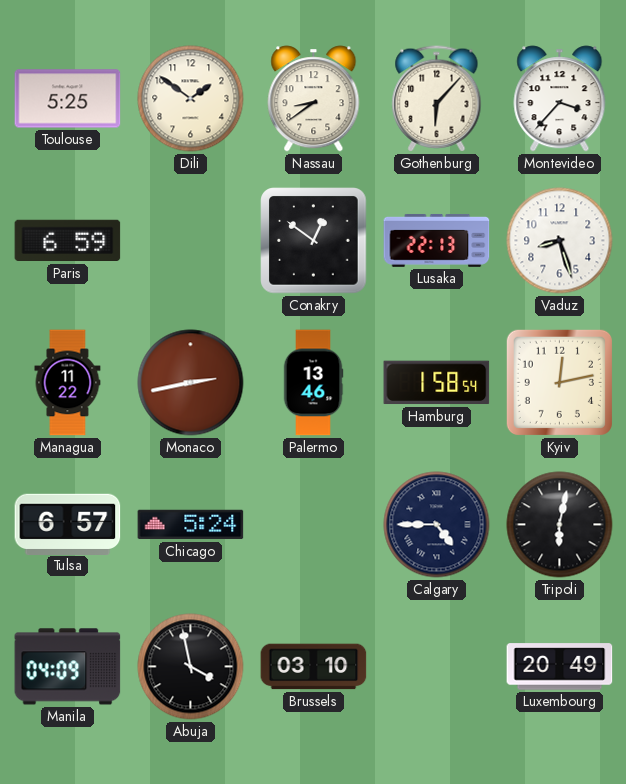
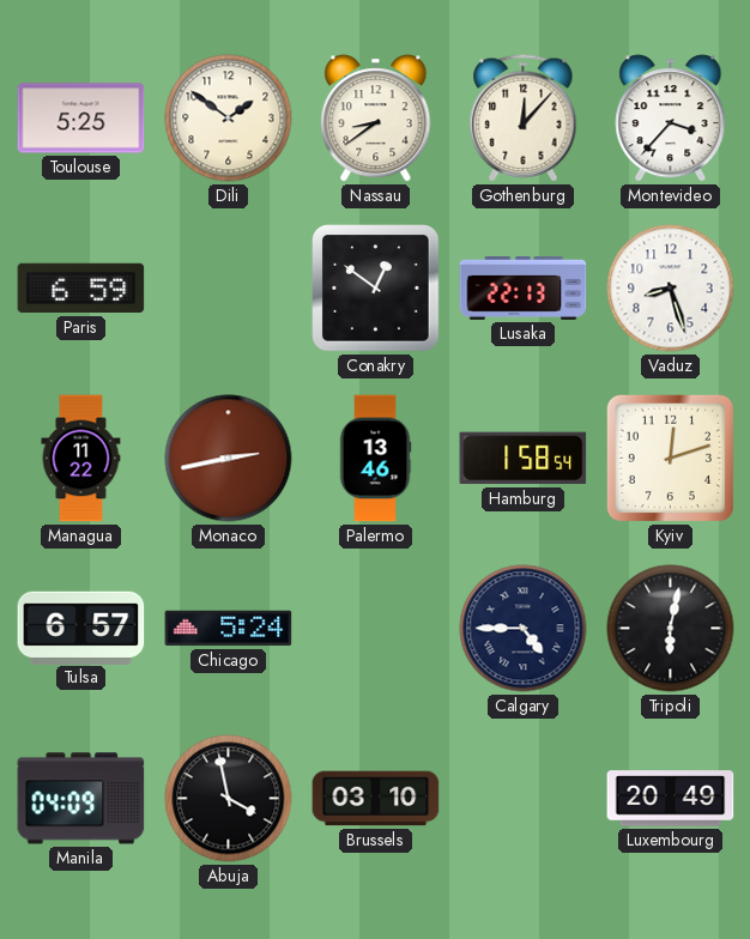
Gothenburg: 6:07 -> 12:07
Kyiv: 12:13 -> 12:12
